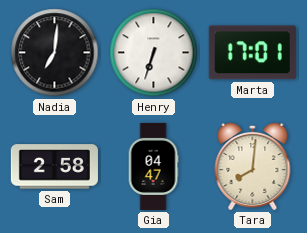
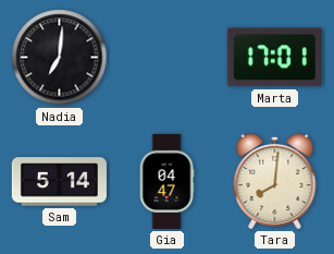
Henry: 6:33 -> none
Sam: 2:58 -> 5:14
